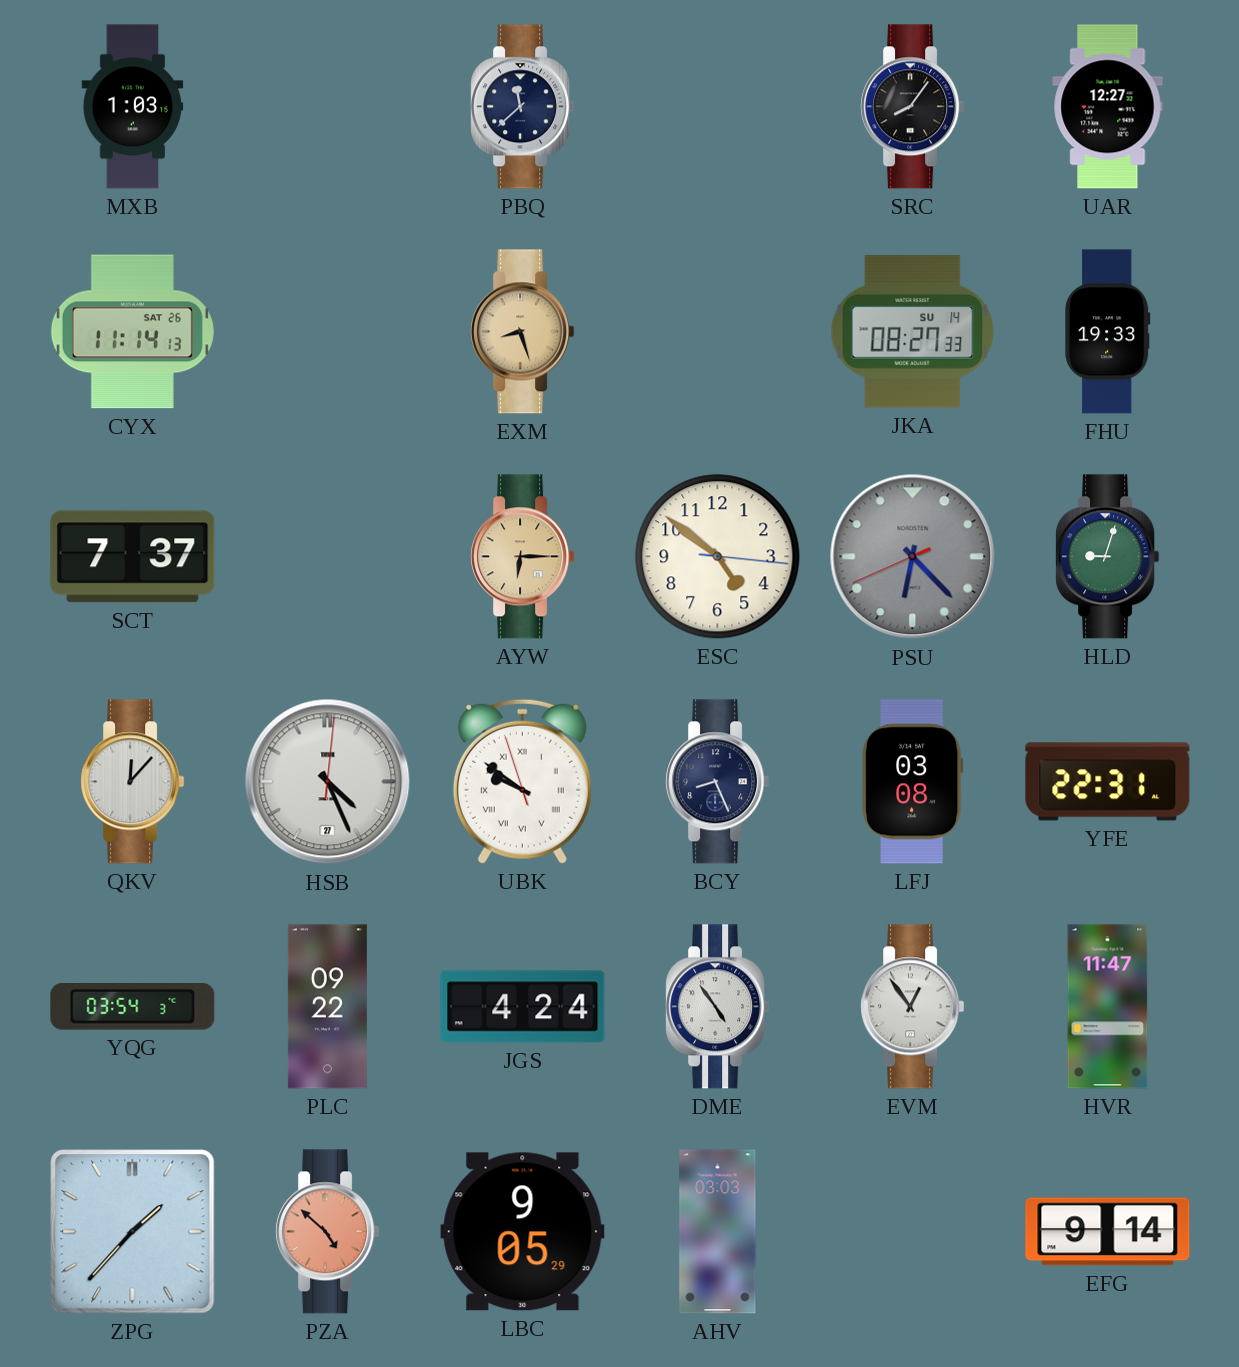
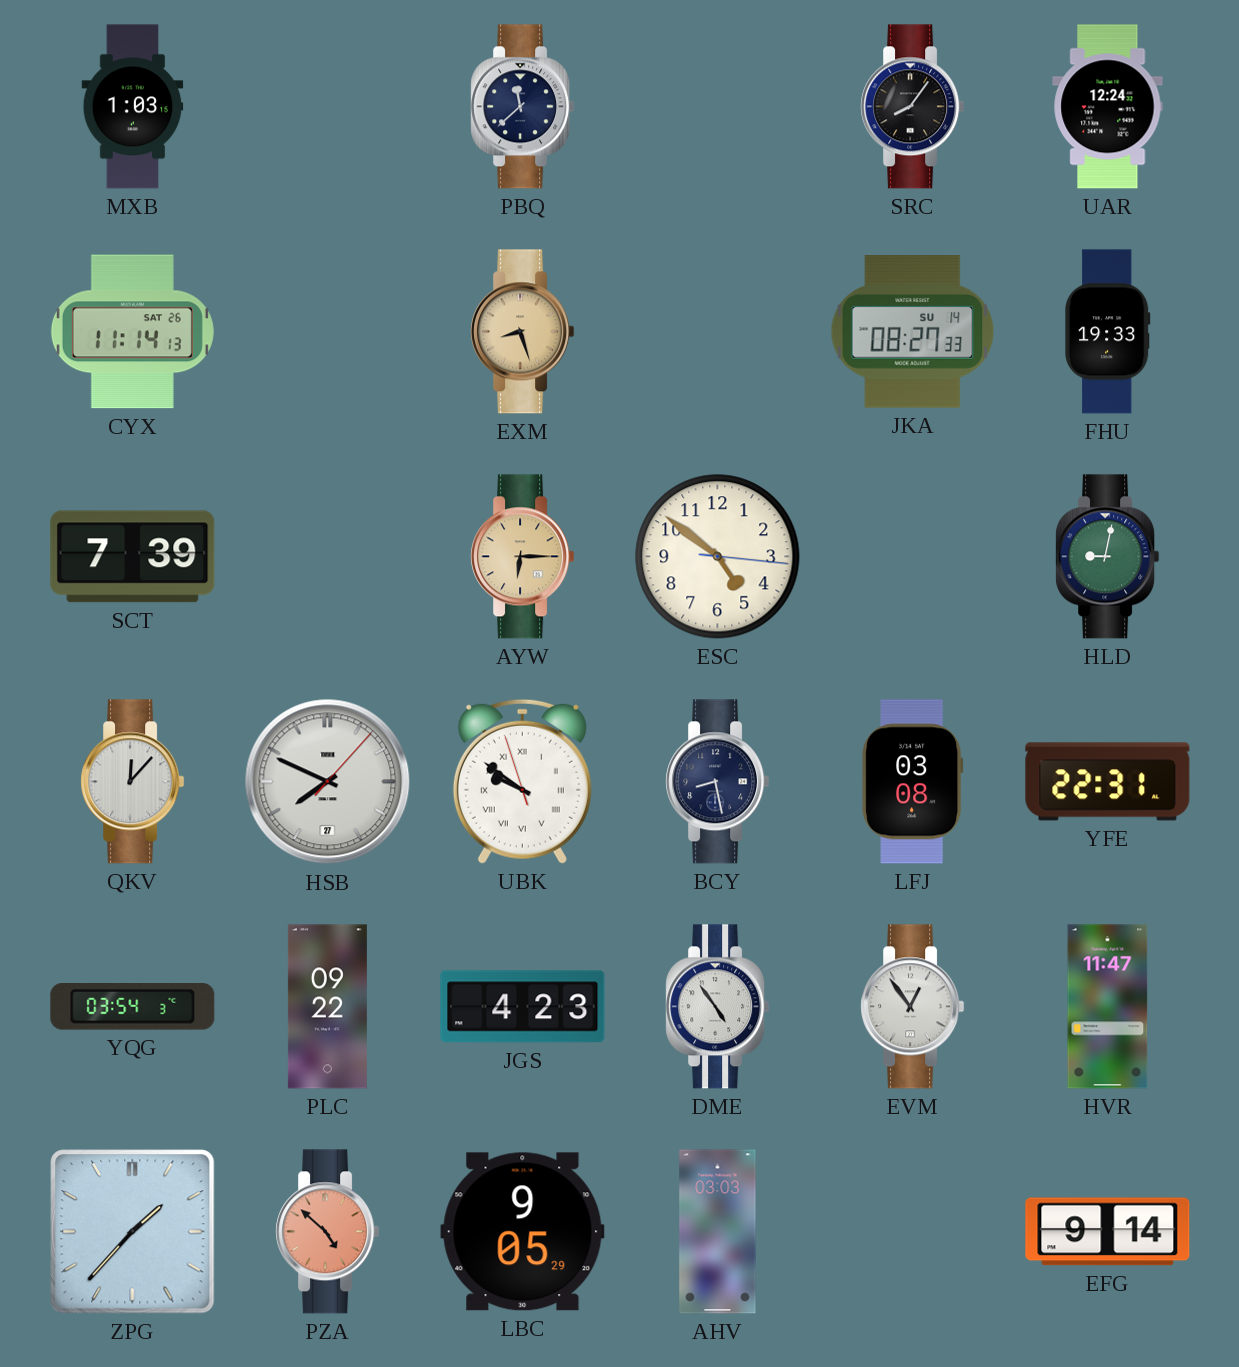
UAR: 12:27 -> 12:24
SCT: 7:37 -> 7:39
PSU: 6:22 -> none
HLD: 9:03 -> 9:02
HSB: 4:26 -> 7:49
BCY: 8:26 -> 8:28
JGS: 4:24 -> 4:23
